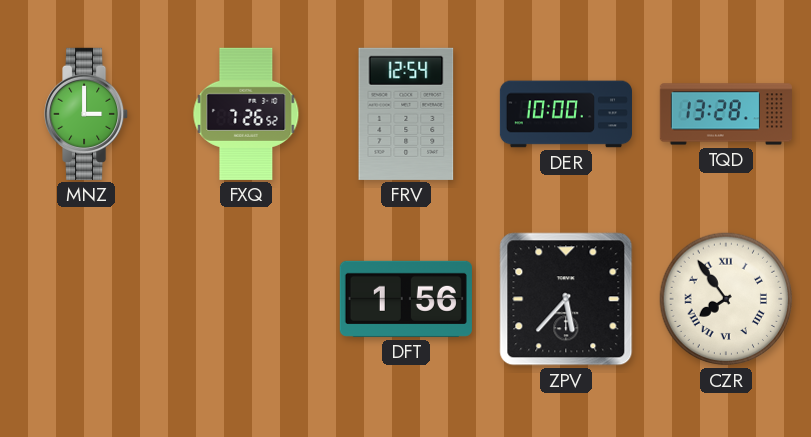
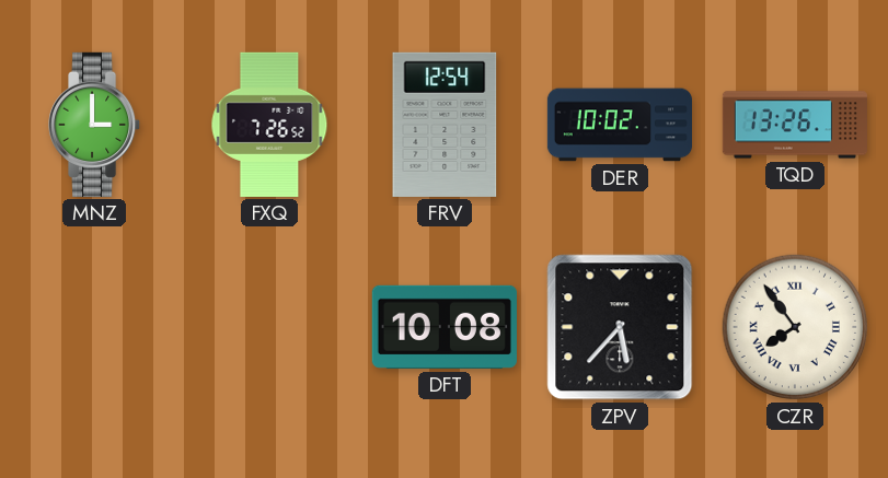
DER: 10:00 -> 10:02
TQD: 13:28 -> 13:26
DFT: 1:56 -> 10:08
